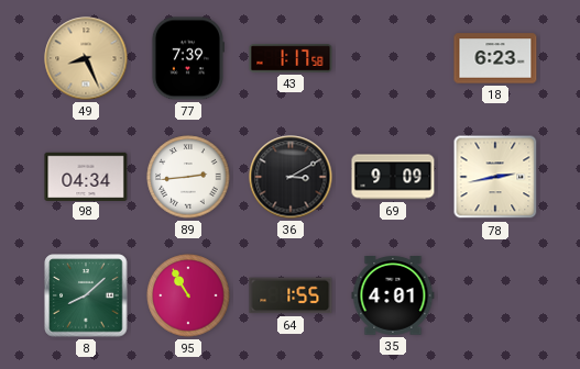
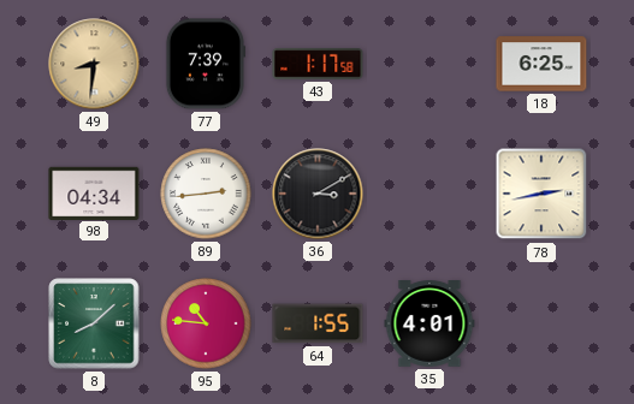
49: 8:26 -> 8:31
18: 6:23 -> 6:25
69: 9:09 -> none
95: 10:55 -> 10:46
